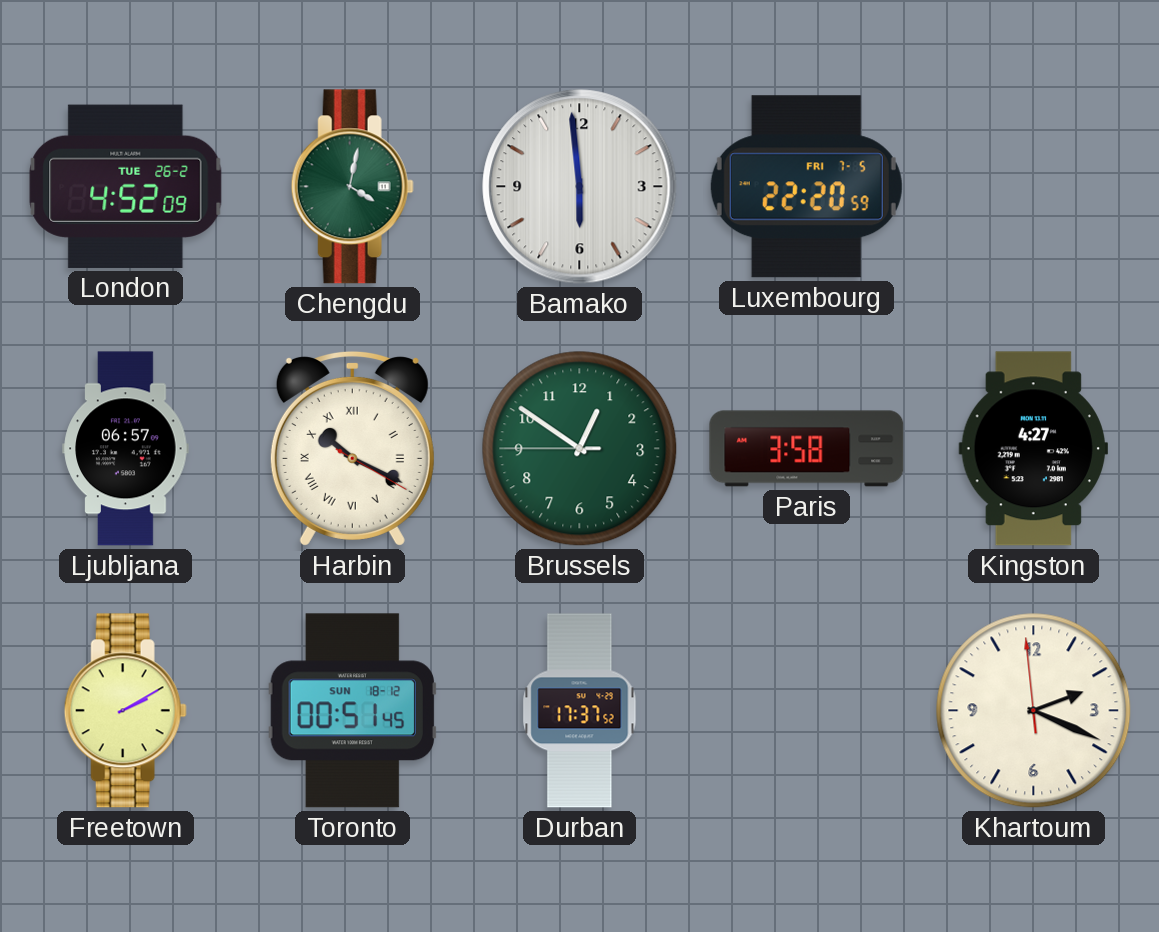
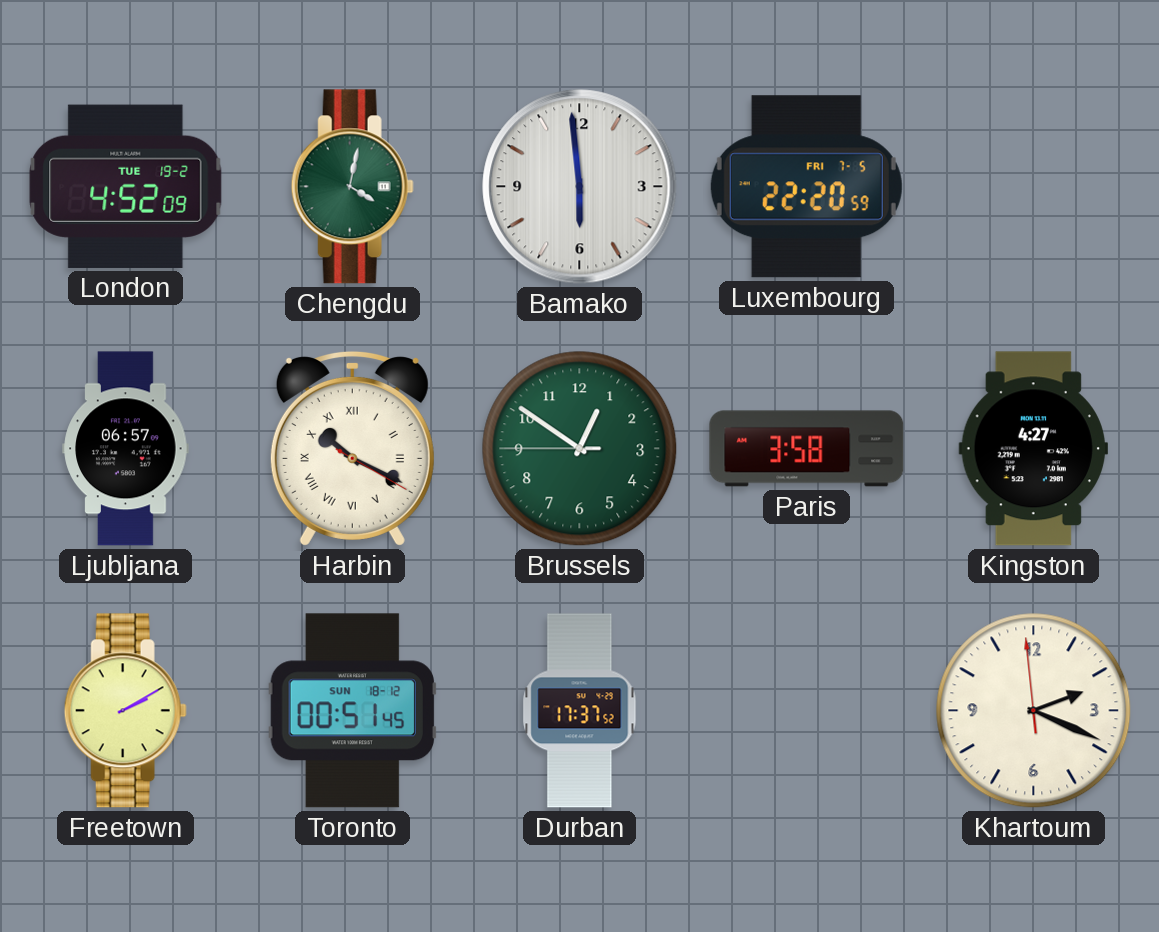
London date: TUE 26-2 -> TUE 19-2
